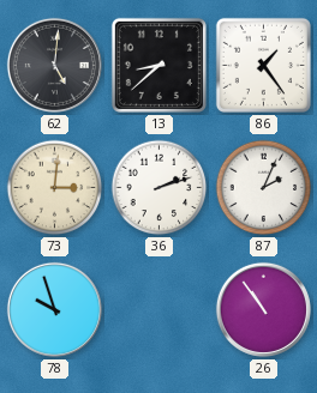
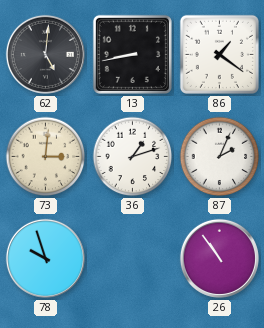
13: 8:38 -> 8:43
86: 1:24 -> 1:21
36: 2:12 -> 1:12
